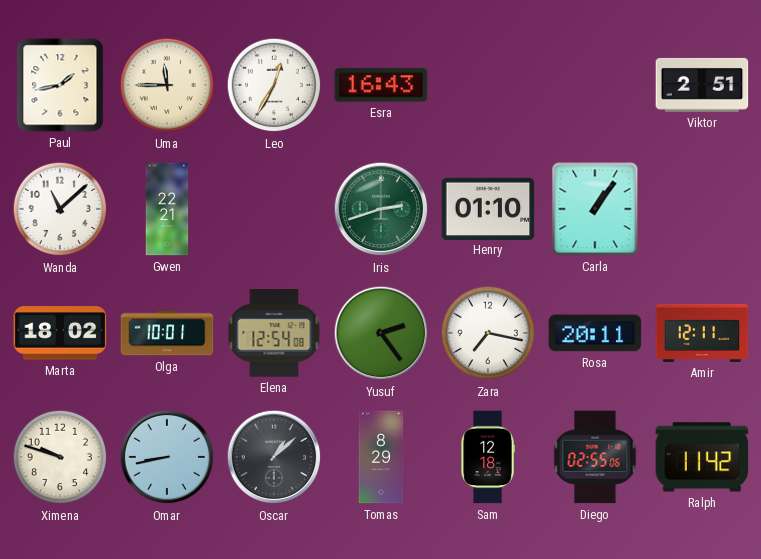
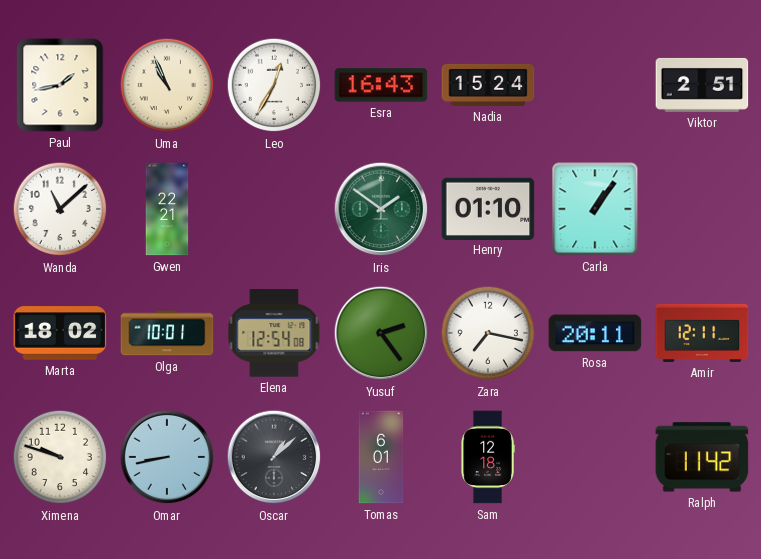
Uma: 11:45 -> 10:56
Nadia: none -> 15:24
Iris: 2:42 -> 1:51
Tomas: 8:29 -> 6:01
Diego: 02:55 -> none
